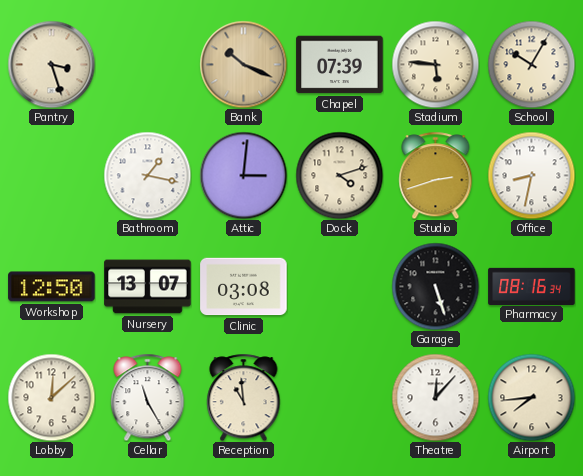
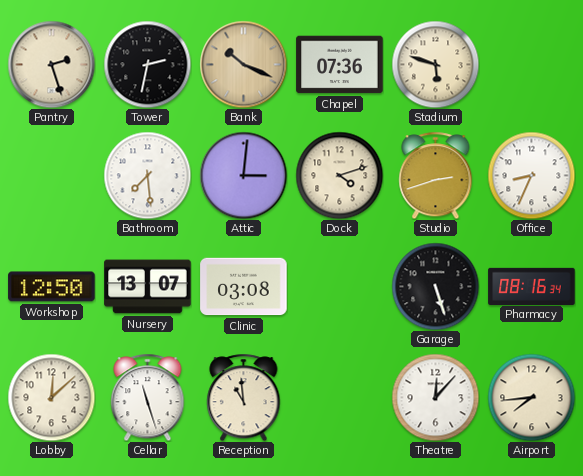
Pantry: 3:27 -> 2:27
Tower: none -> 2:32
Chapel: 07:39 -> 07:36
Stadium: 5:46 -> 5:48
School: 10:05 -> none
Bathroom: 1:17 -> 7:29
Office: 8:32 -> 8:34
Cellar: 11:25 -> 11:27
